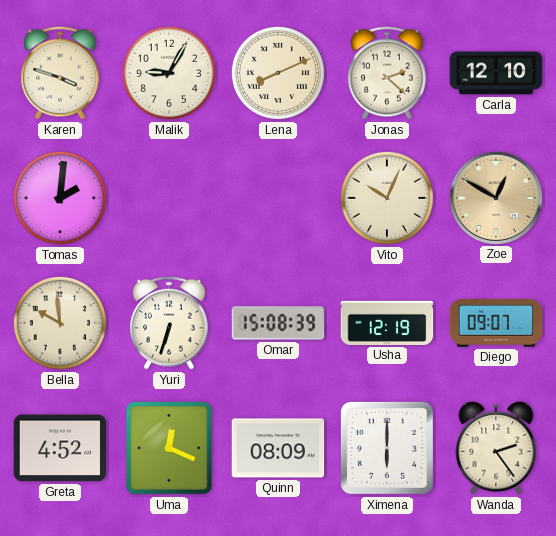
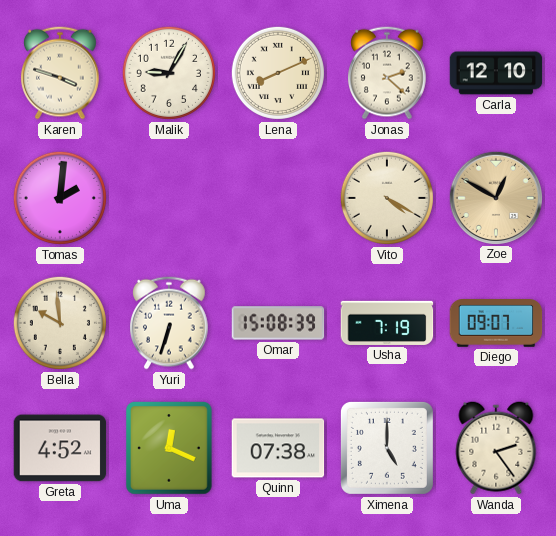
Vito: 10:04 -> 4:20
Usha: 12:19 -> 7:19
Quinn: 08:09 -> 07:38
Ximena: 6:00 -> 5:00
